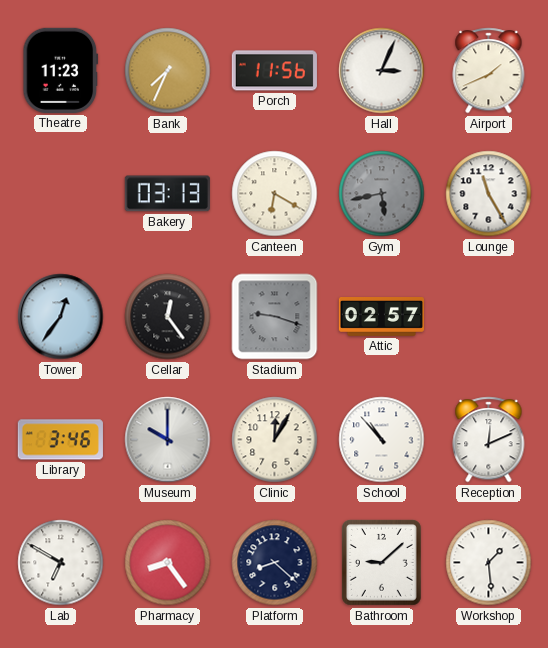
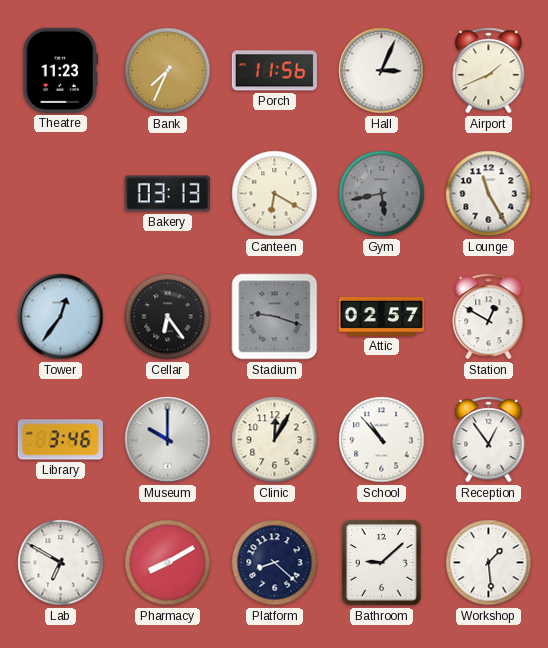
Cellar: 12:24 -> 6:24
Station: none -> 12:50
Reception: 12:11 -> 12:54
Pharmacy: 8:24 -> 8:10
